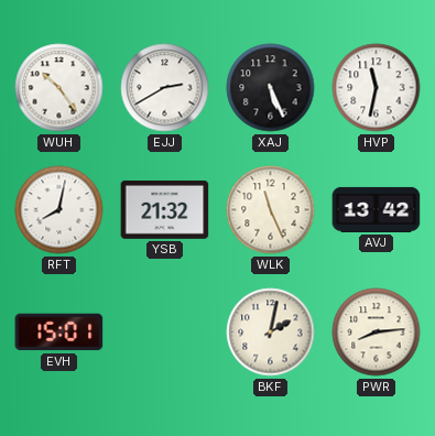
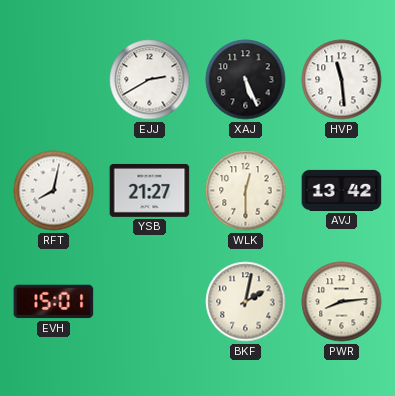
WUH: 10:24 -> none
HVP: 11:32 -> 11:29
YSB: 21:32 -> 21:27
WLK: 11:26 -> 12:30
